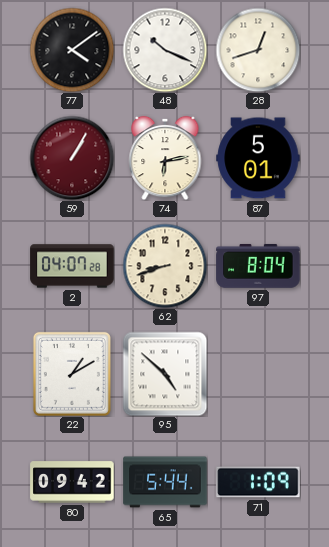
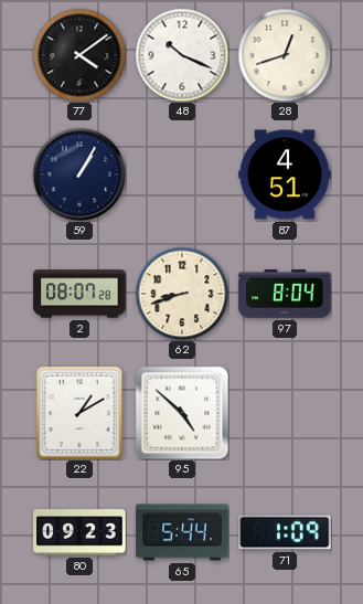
59 dial: burgundy -> navy
74: 6:13 -> none
87: 5:01 -> 4:51
2: 04:07 -> 08:07
80: 09:42 -> 09:23
